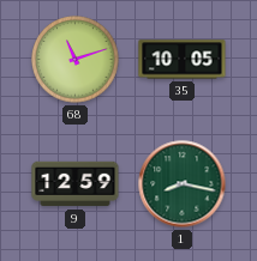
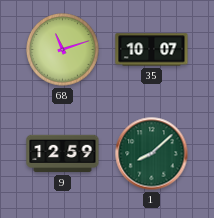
35: 10:05 -> 10:07
1: 8:17 -> 8:08
